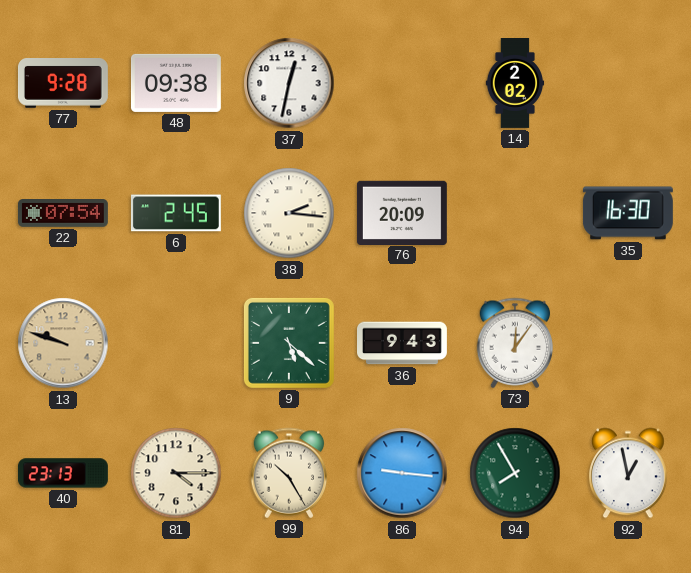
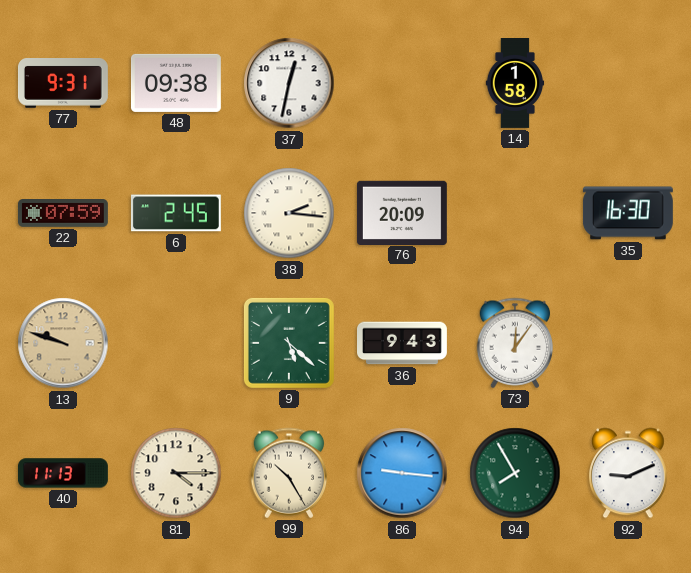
77: 9:28 -> 9:31
14: 2:02 -> 1:58
22: 07:54 -> 07:59
40: 23:13 -> 11:13
92: 12:58 -> 9:11
